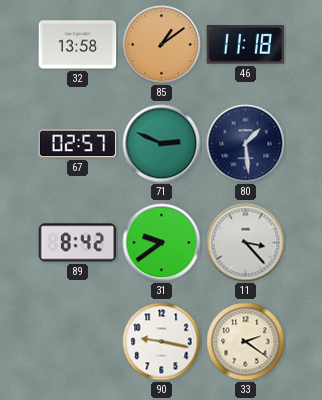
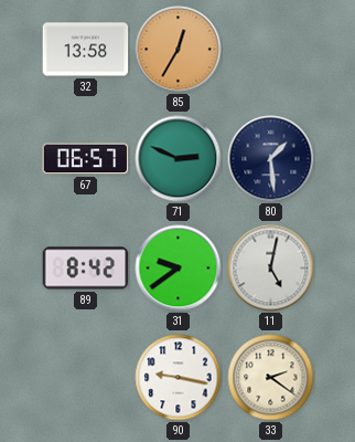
85: 1:09 -> 12:35
46: 11:18 -> none
67: 02:57 -> 06:57
11: 3:23 -> 5:02
